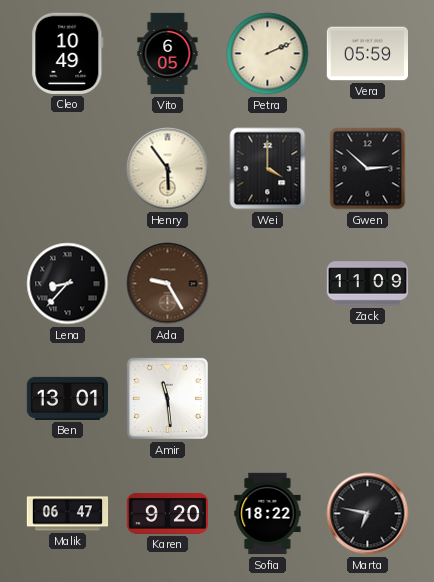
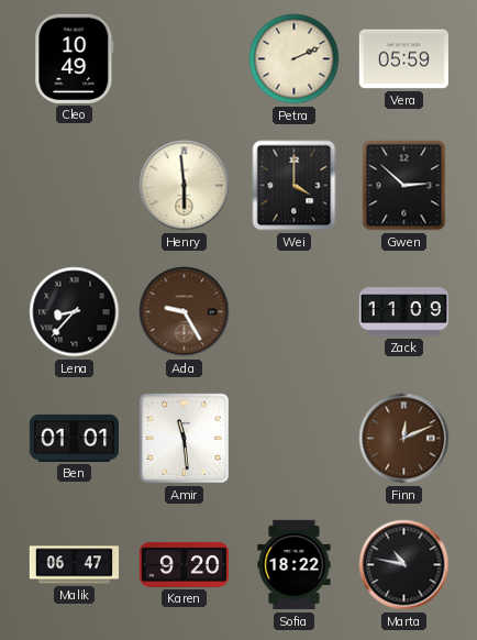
Vito: 6:05 -> none
Henry: 5:54 -> 5:59
Ben: 13:01 -> 01:01
Finn: none -> 12:11
Marta: 6:47 -> 10:47
